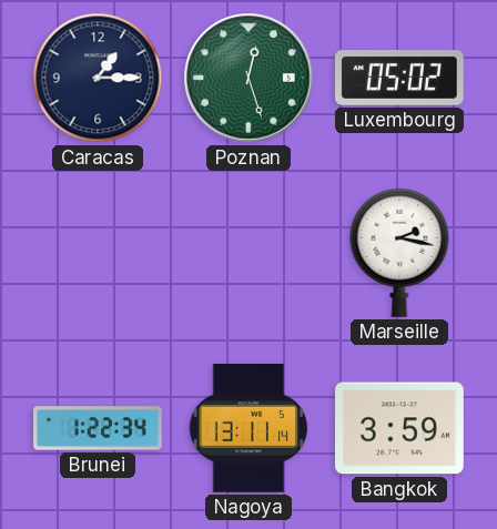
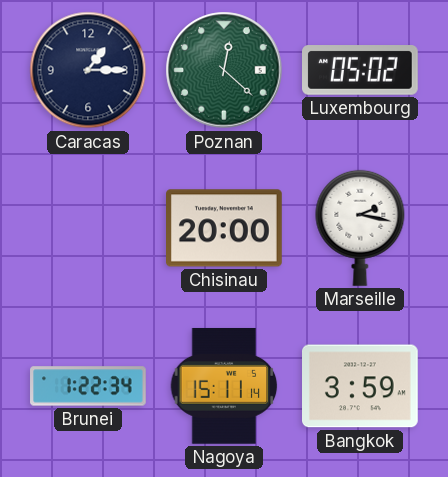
Poznan: 12:27 -> 12:22
Chisinau: none -> 20:00
Nagoya: 13:11 -> 15:11
